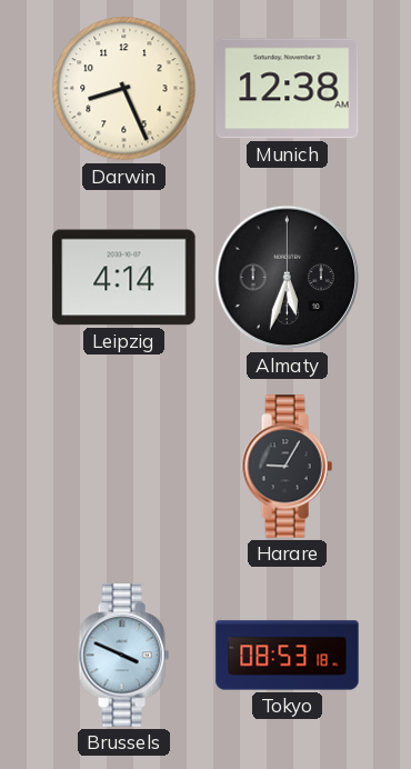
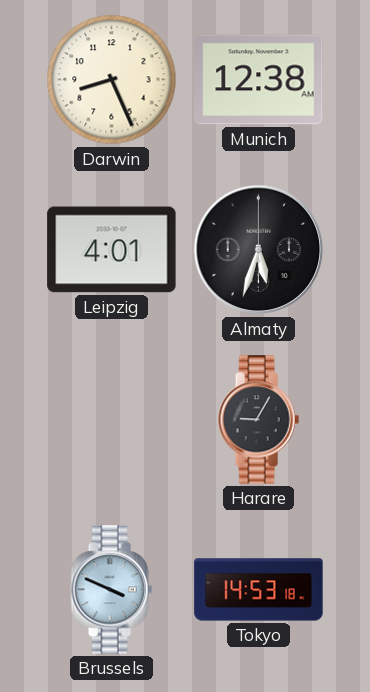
Leipzig: 4:14 -> 4:01
Tokyo: 08:53 -> 14:53
